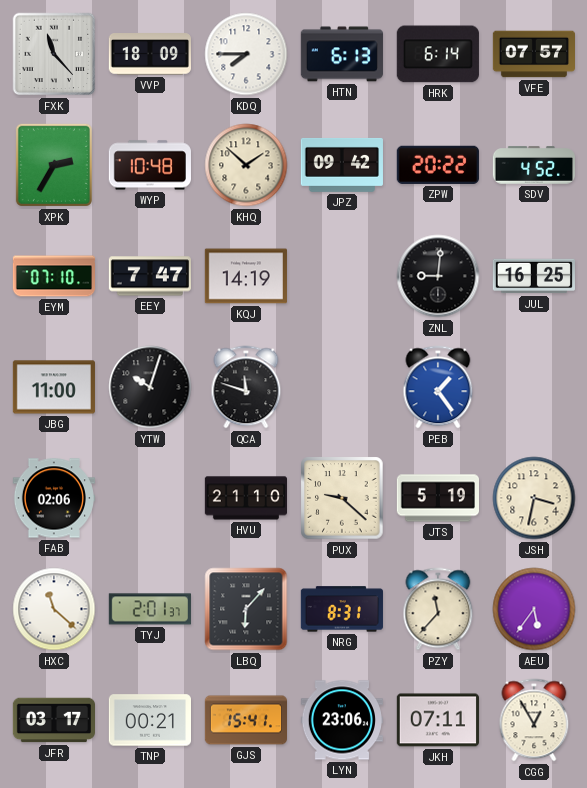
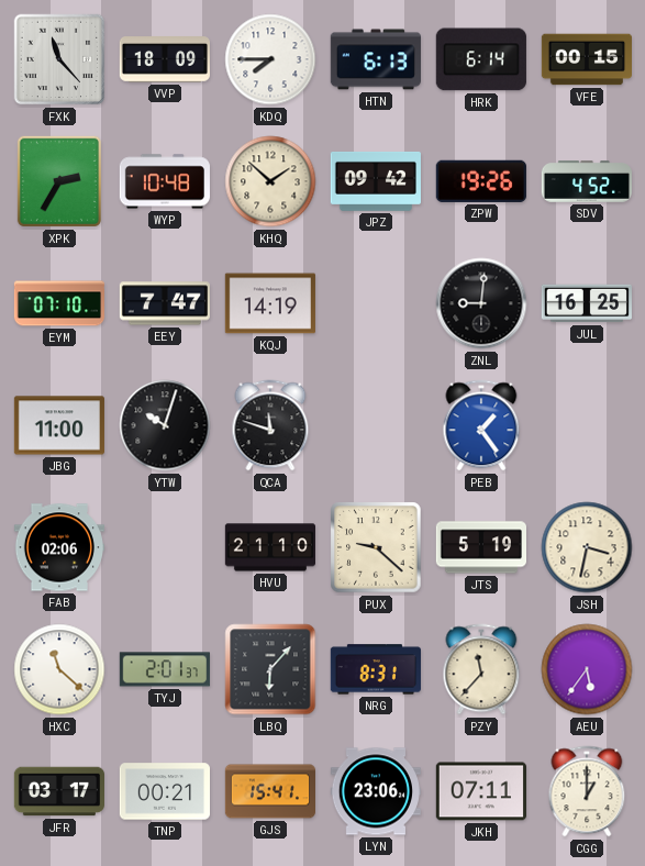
VFE: 07:57 -> 00:15
ZPW: 20:22 -> 19:26
CGG: 12:55 -> 1:00
